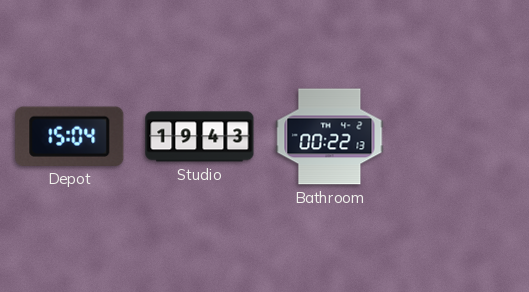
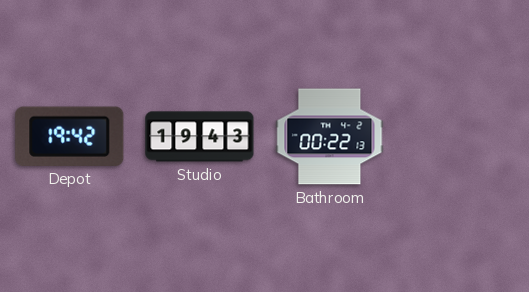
Depot: 15:04 -> 19:42
